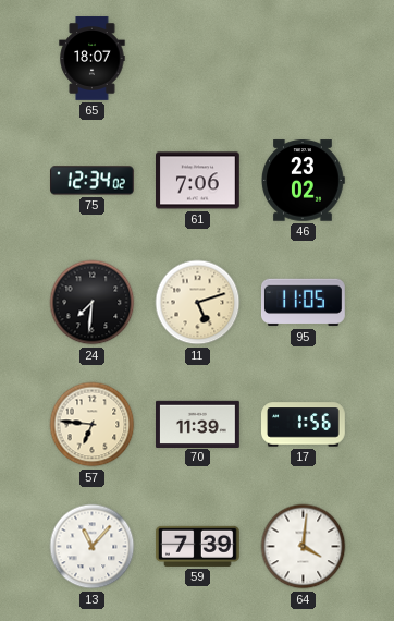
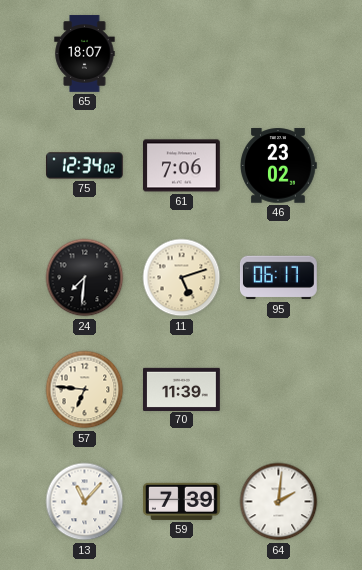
95: 11:05 -> 06:17
17: 1:56 -> none
64: 4:01 -> 2:01
